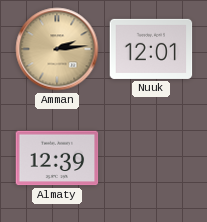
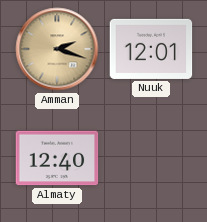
Amman: 2:14 -> 2:18
Almaty: 12:39 -> 12:40
